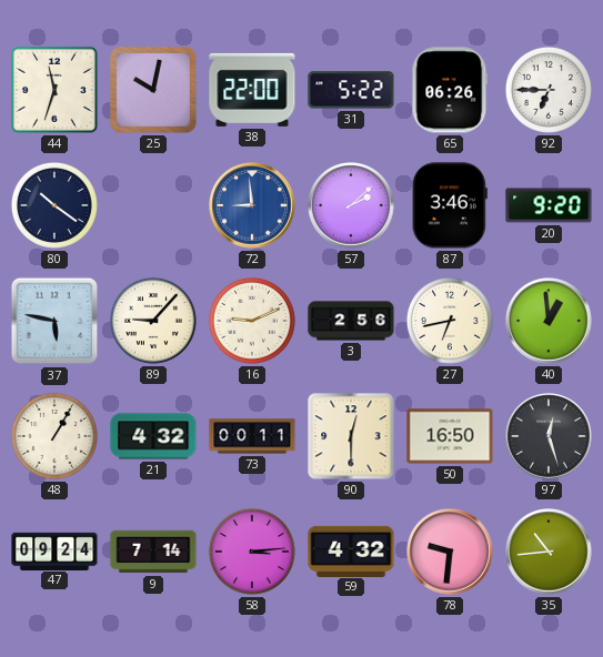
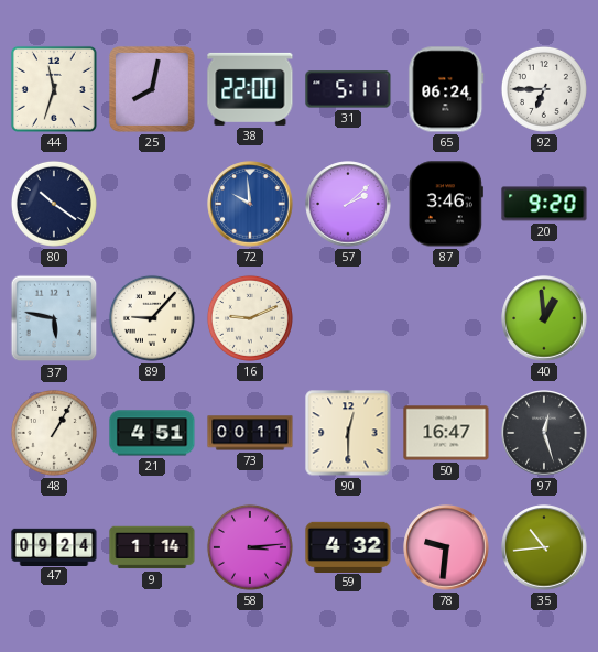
25: 10:02 -> 8:02
31: 5:22 -> 5:11
65: 06:26 -> 06:24
72: 8:59 -> 9:59
3: 2:56 -> none
27: 6:43 -> none
21: 4:32 -> 4:51
50: 16:50 -> 16:47
9: 7:14 -> 1:14
